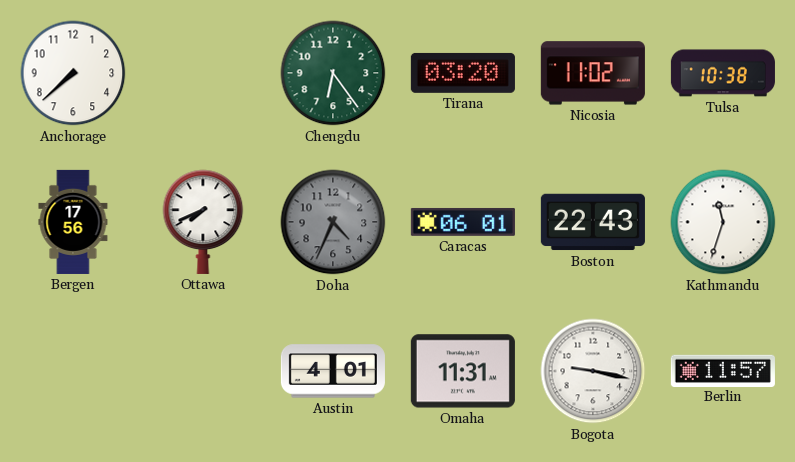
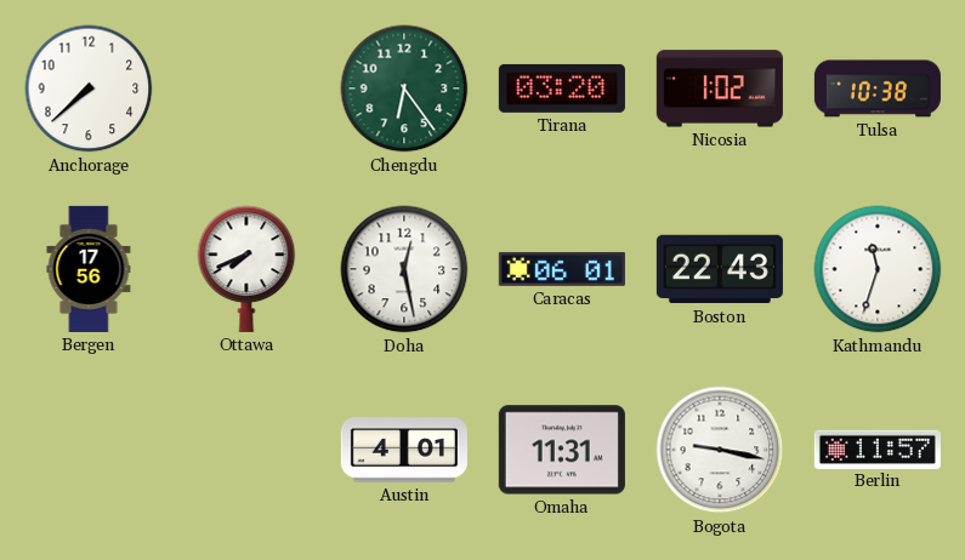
Nicosia: 11:02 -> 1:02
Doha: 4:34 -> 12:28
Doha dial: grey -> white
